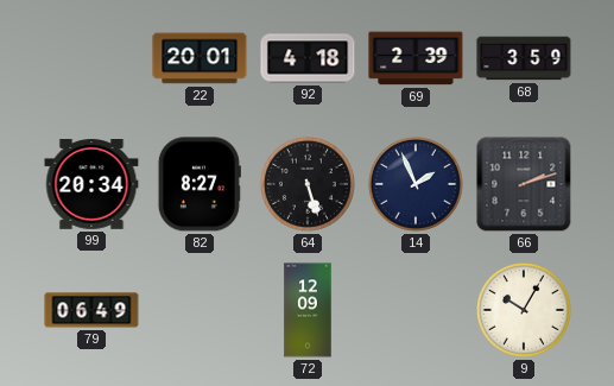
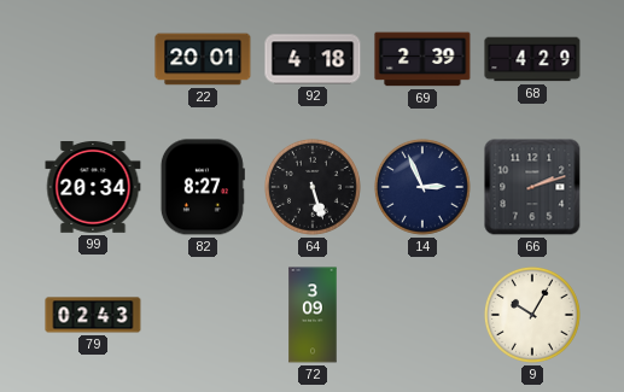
68: 3:59 -> 4:29
14: 1:56 -> 2:56
79: 06:49 -> 02:43
72: 12:09 -> 3:09
